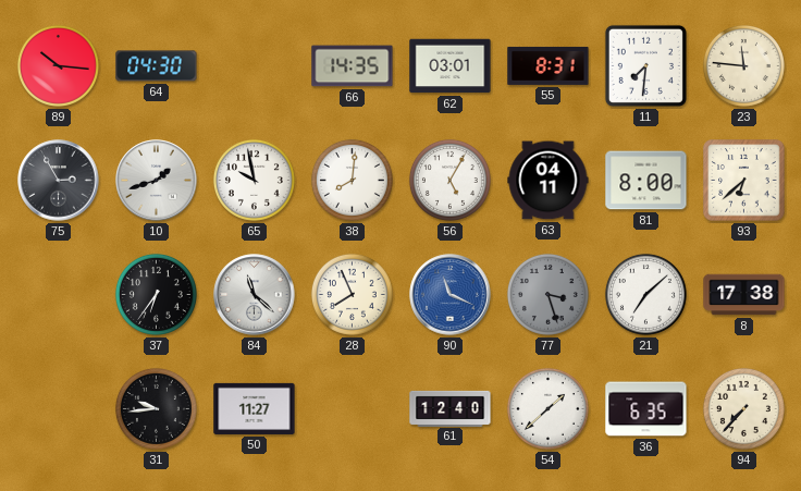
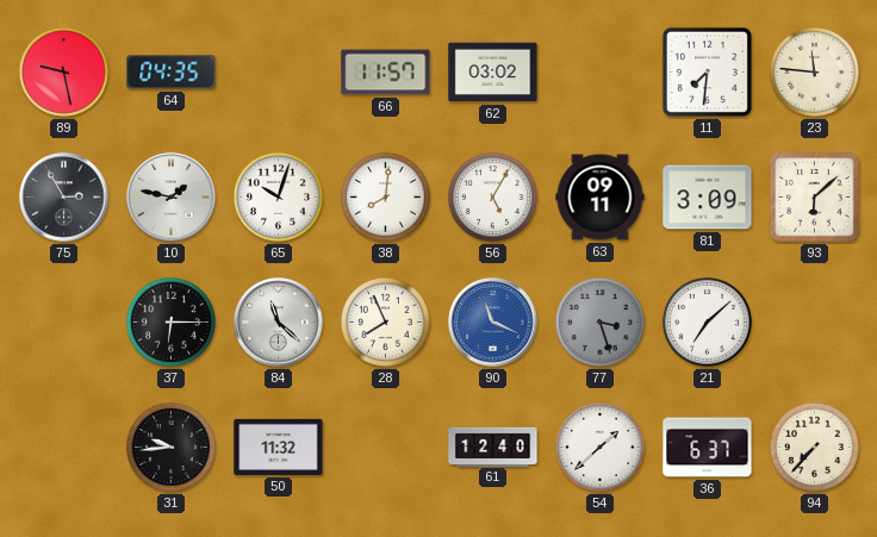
89: 10:16 -> 9:28
64: 04:30 -> 04:35
66: 14:35 -> 11:57
62: 03:01 -> 03:02
55: 8:31 -> none
10: 1:42 -> 1:47
65: 9:58 -> 10:03
63: 04:11 -> 09:11
81: 8:00 -> 3:09
93: 6:38 -> 6:08
37: 6:36 -> 6:15
8: 17:38 -> none
50: 11:27 -> 11:32
36: 6:35 -> 6:37
